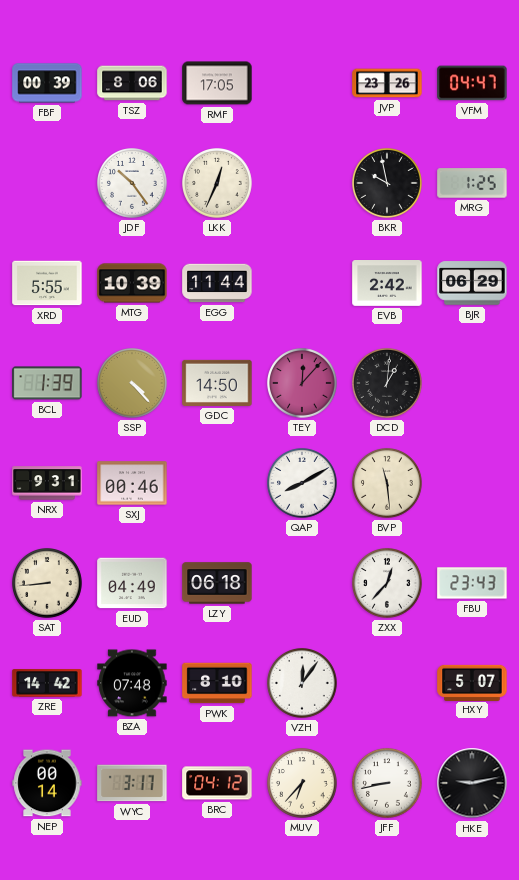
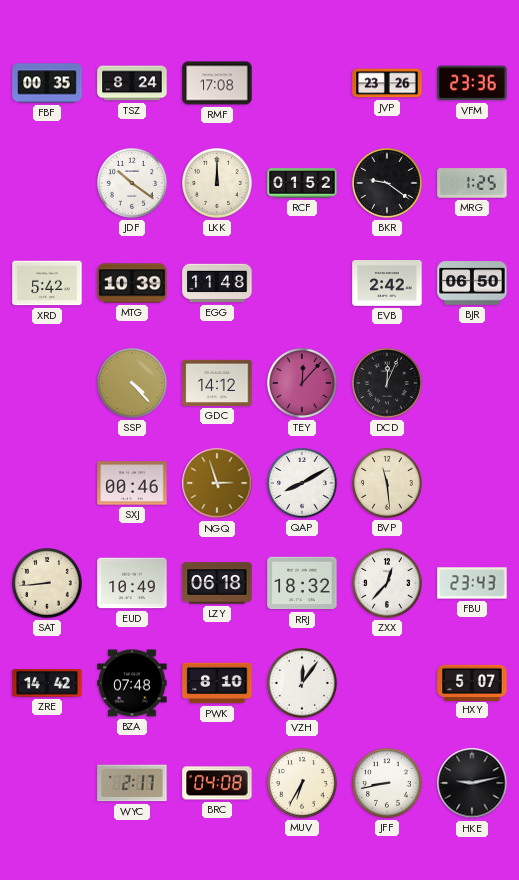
FBF: 00:39 -> 00:35
TSZ: 8:06 -> 8:24
RMF: 17:05 -> 17:08
VFM: 04:47 -> 23:36
JDF: 10:24 -> 10:21
LKK: 12:34 -> 12:00
RCF: none -> 01:52
BKR: 9:58 -> 9:21
XRD: 5:55 -> 5:42
EGG: 11:44 -> 11:48
BJR: 06:29 -> 06:50
BCL: 1:39 -> none
GDC: 14:50 -> 14:12
DCD: 1:01 -> 12:04
NRX: 9:31 -> none
NGQ: none -> 2:57
EUD: 04:49 -> 10:49
RRJ: none -> 18:32
NEP: 00:14 -> none
WYC: 3:17 -> 2:17
BRC: 04:12 -> 04:08
MUV: 6:37 -> 6:35
